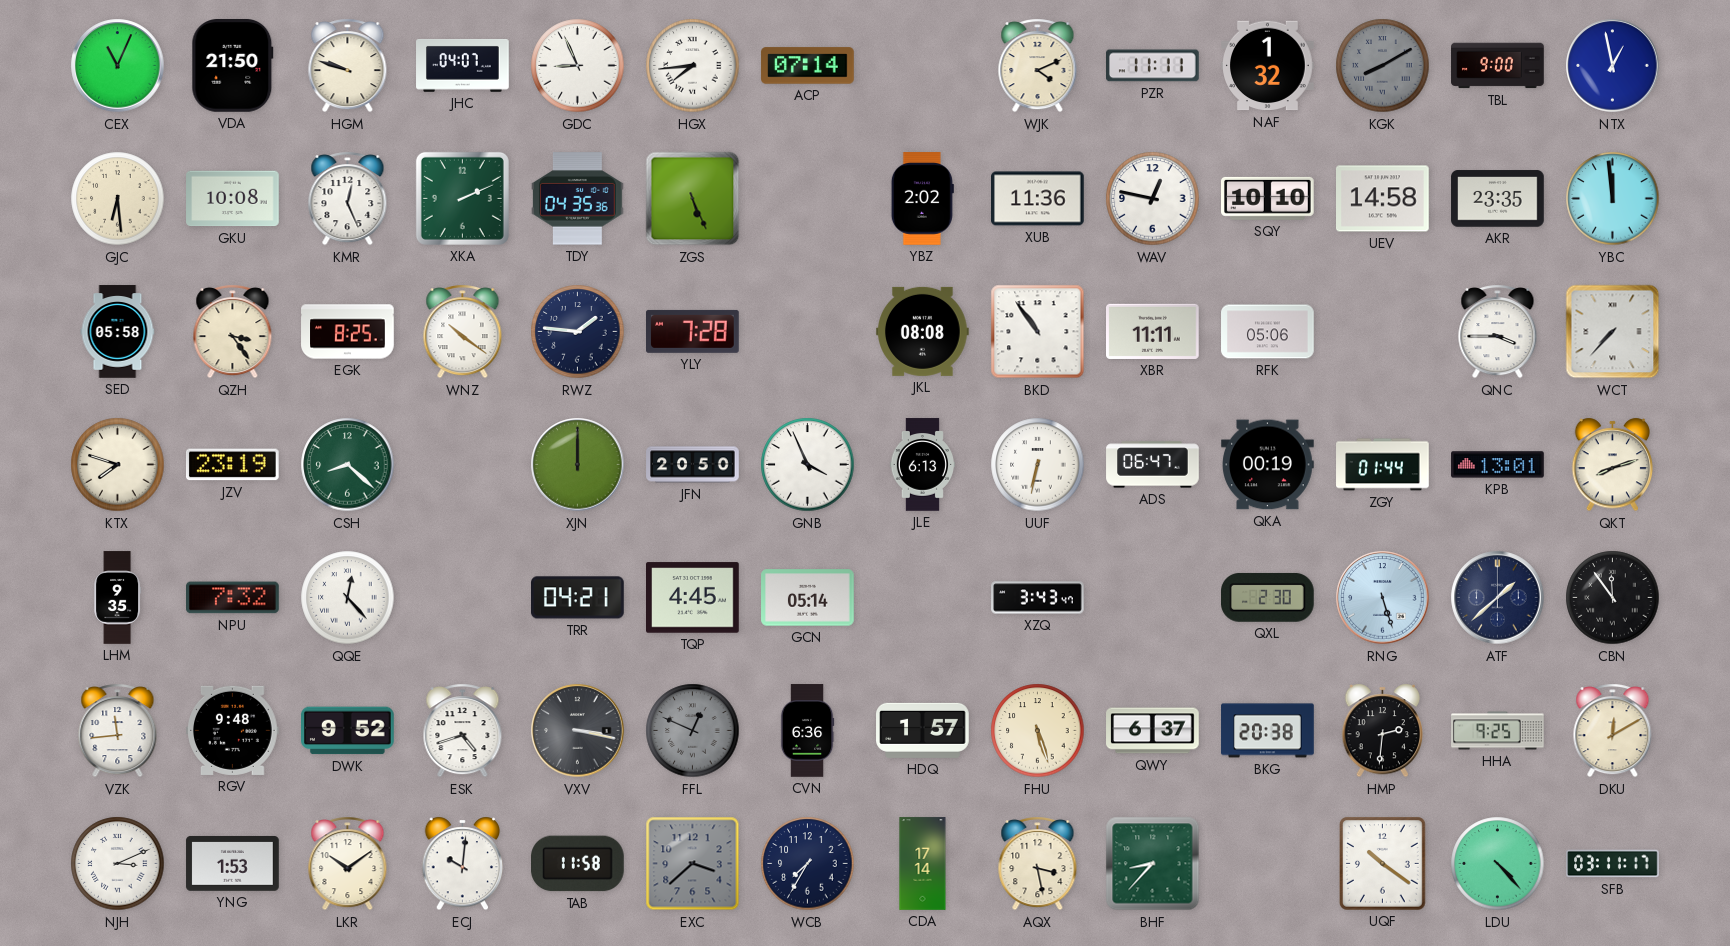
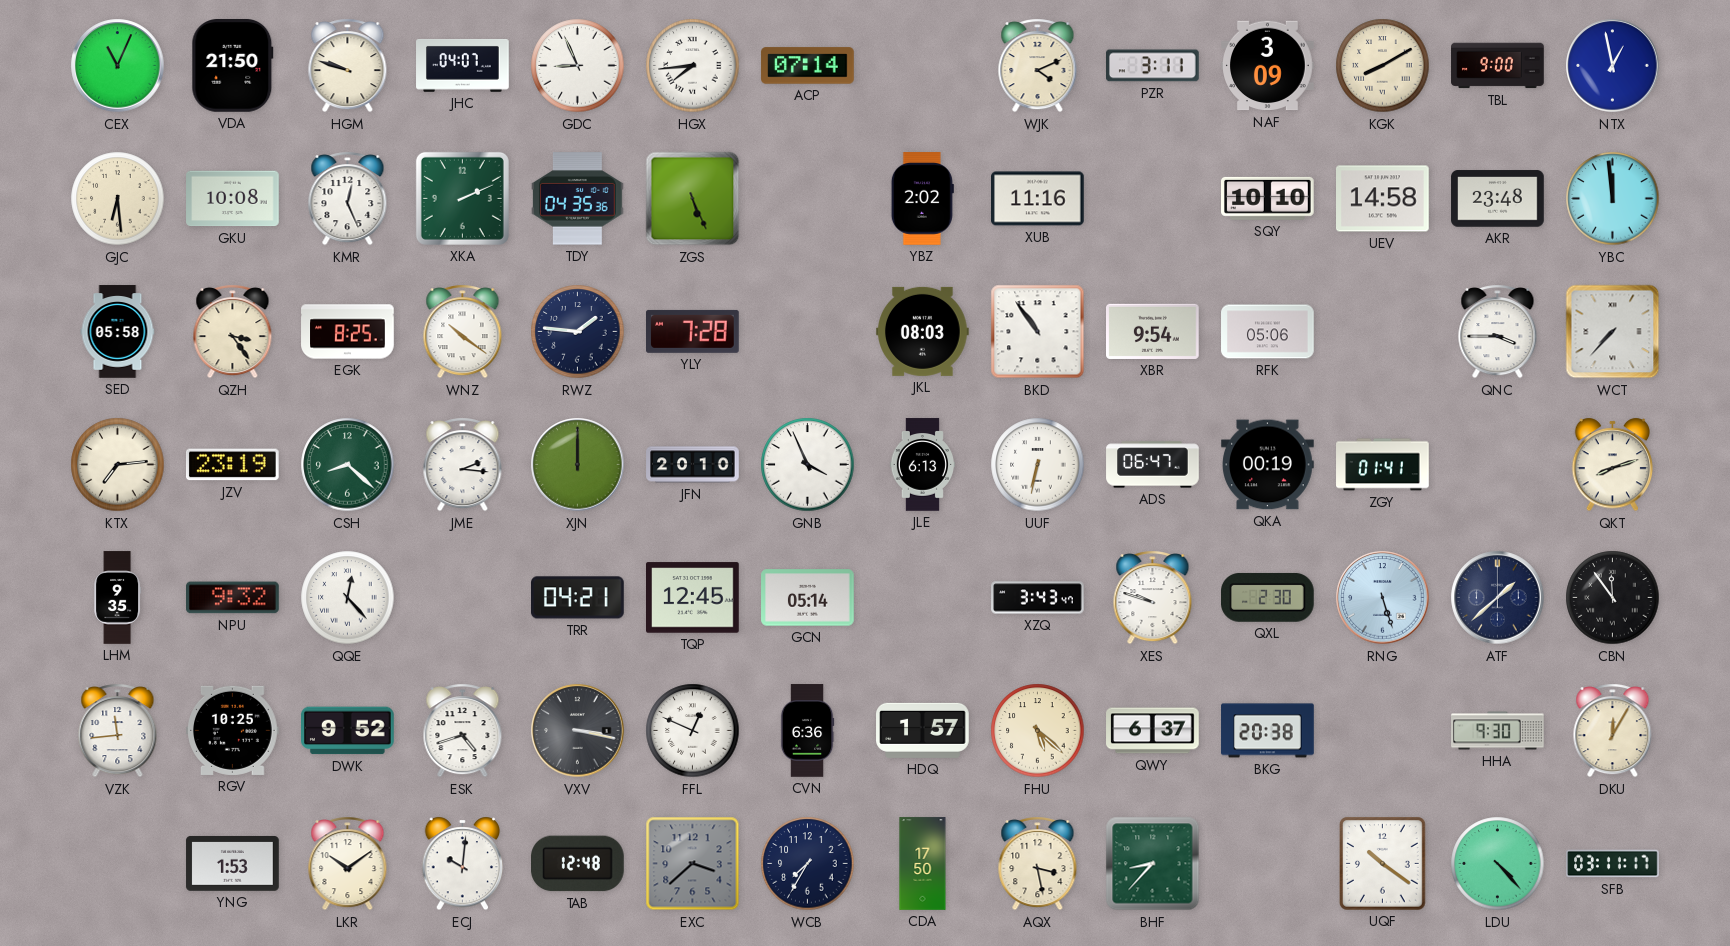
PZR: 11:11 -> 3:11
NAF: 1:32 -> 3:09
KGK dial: grey -> cream
XUB: 11:36 -> 11:16
WAV: 12:47 -> none
AKR: 23:35 -> 23:48
JKL: 08:08 -> 08:03
XBR: 11:11 -> 9:54
KTX: 7:48 -> 7:14
JME: none -> 2:16
JFN: 20:50 -> 20:10
ZGY: 01:44 -> 01:41
KPB: 13:01 -> none
NPU: 7:32 -> 9:32
TQP: 4:45 -> 12:45
XES: none -> 9:48
RGV: 9:48 -> 10:25
FFL dial: grey -> white
FHU: 5:27 -> 5:22
HMP: 2:31 -> none
HHA: 9:25 -> 9:30
DKU: 12:10 -> 12:05
NJH: 3:11 -> none
TAB: 11:58 -> 12:48
CDA: 17:14 -> 17:50
